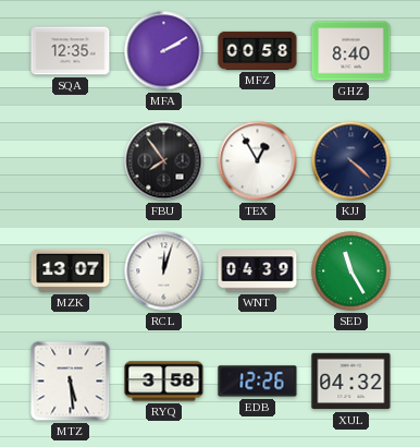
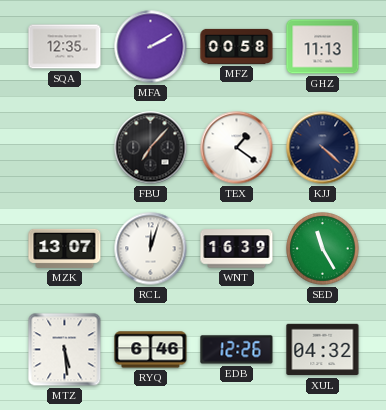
GHZ: 8:40 -> 11:13
FBU: 7:54 -> 7:07
TEX: 12:55 -> 1:21
WNT: 04:39 -> 16:39
RYQ: 3:58 -> 6:46
